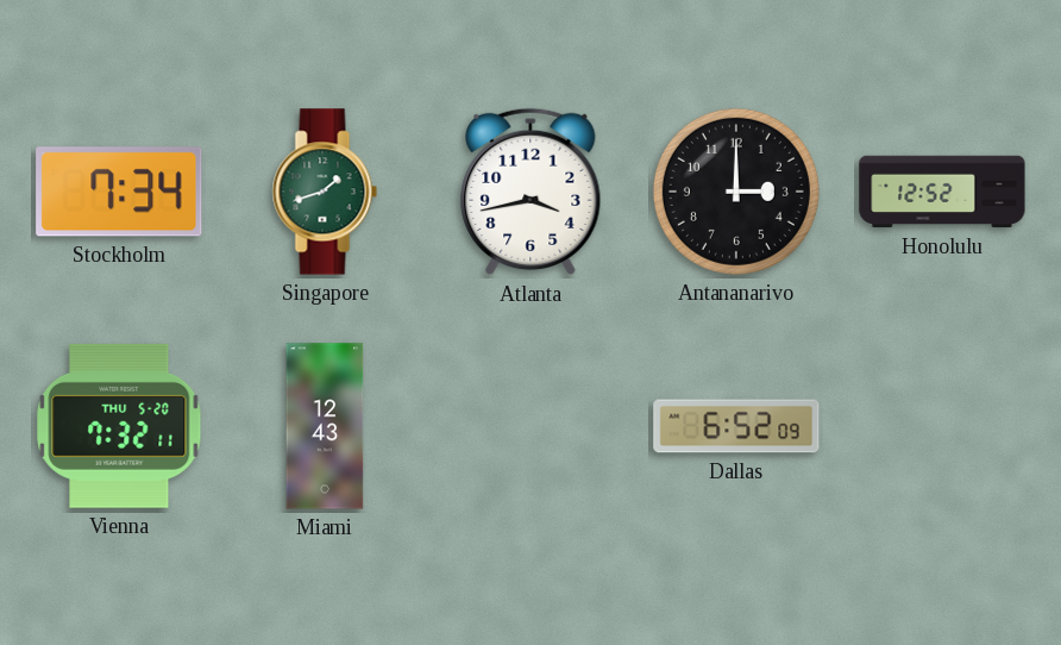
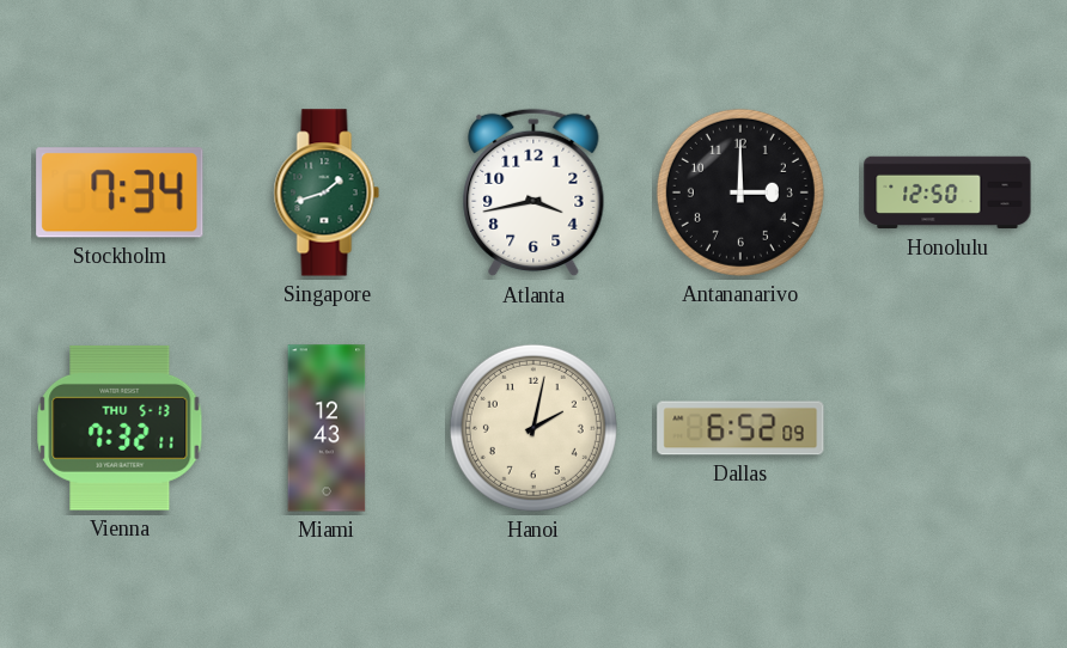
Honolulu: 12:52 -> 12:50
Vienna date: THU 5-20 -> THU 5-13
Hanoi: none -> 2:02
